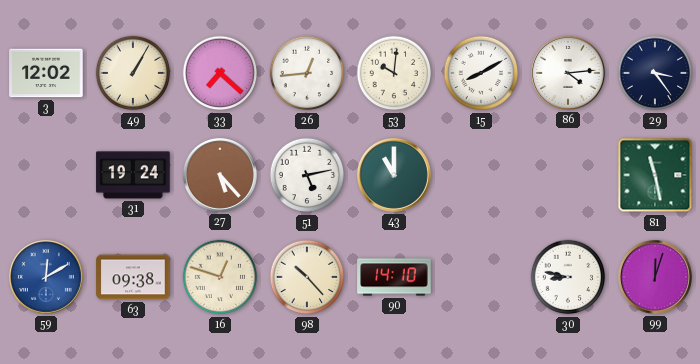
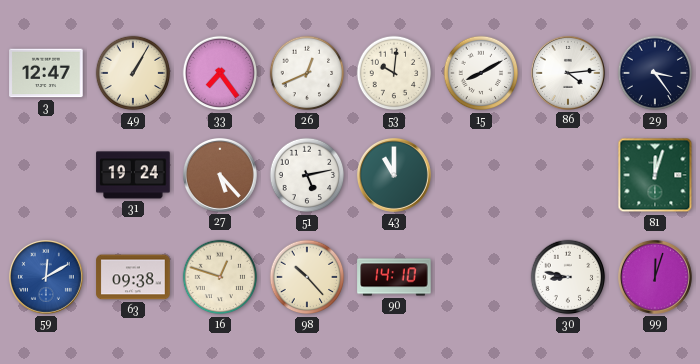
3: 12:02 -> 12:47
33: 7:22 -> 7:24
26: 12:44 -> 12:41
81: 11:28 -> 12:03
